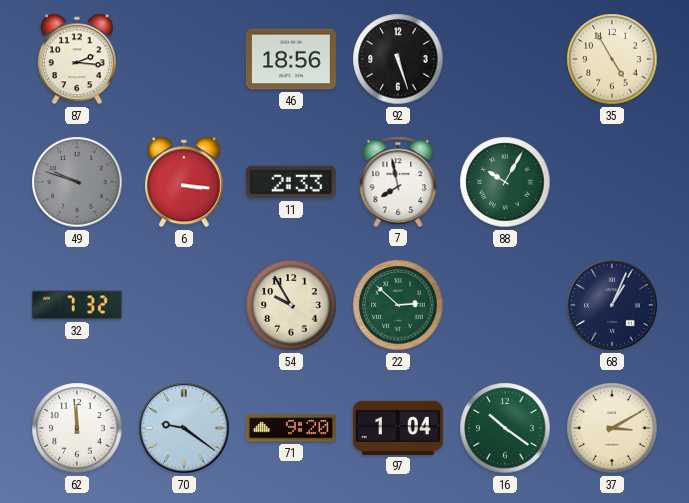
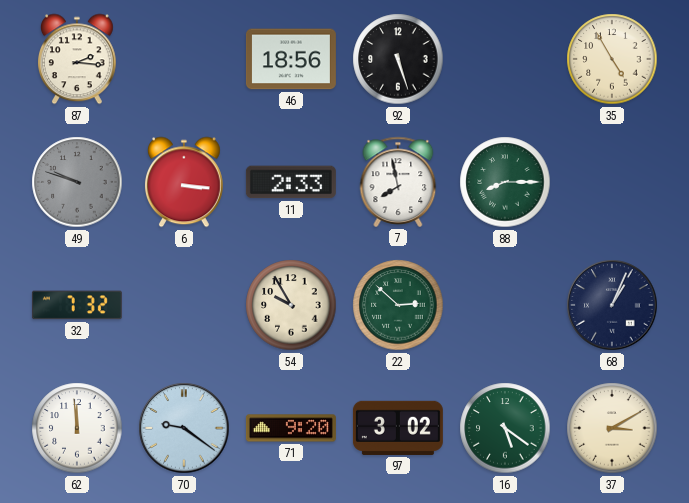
88: 10:05 -> 8:15
97: 1:04 -> 3:02
16: 10:21 -> 5:21
